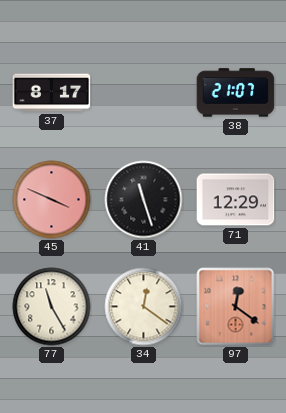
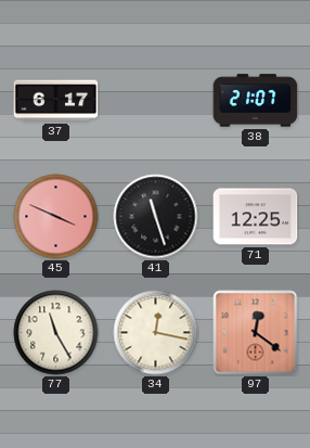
37: 8:17 -> 6:17
71: 12:29 -> 12:25
34: 12:21 -> 12:17
